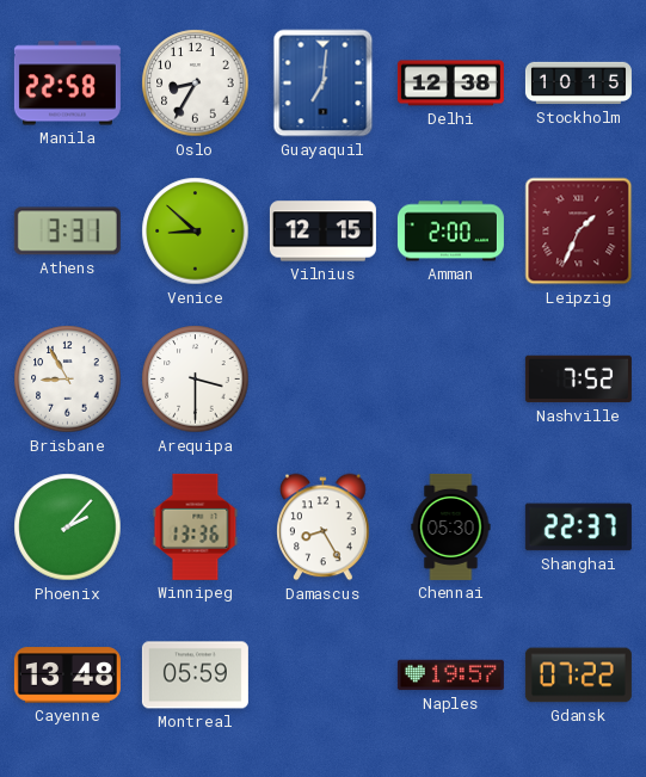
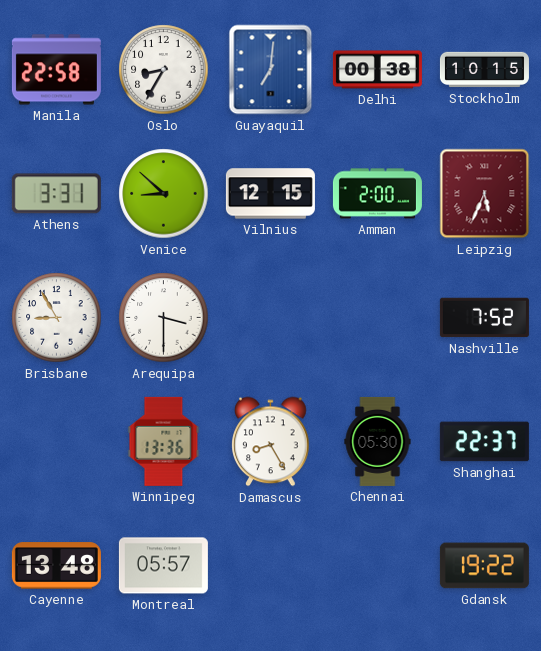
Delhi: 12:38 -> 00:38
Leipzig: 1:34 -> 5:34
Phoenix: 2:07 -> none
Montreal: 05:59 -> 05:57
Naples: 19:57 -> none
Gdansk: 07:22 -> 19:22
